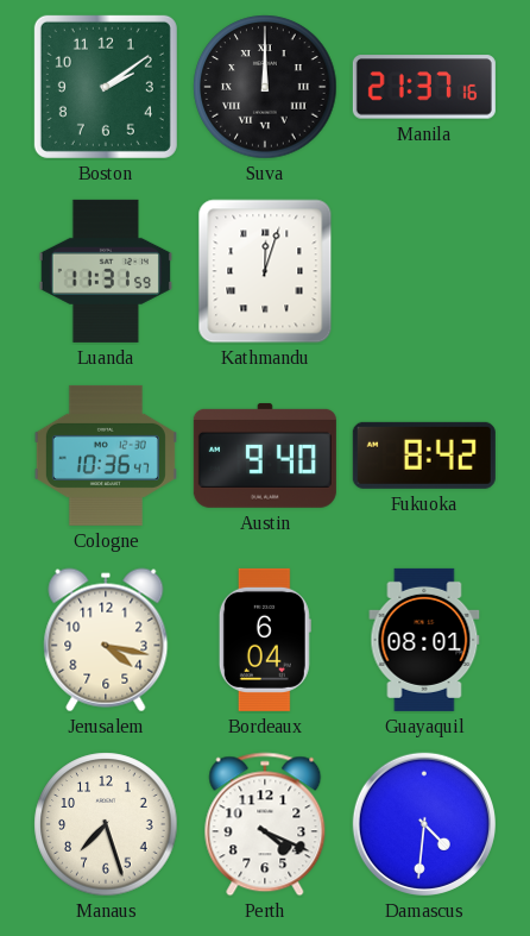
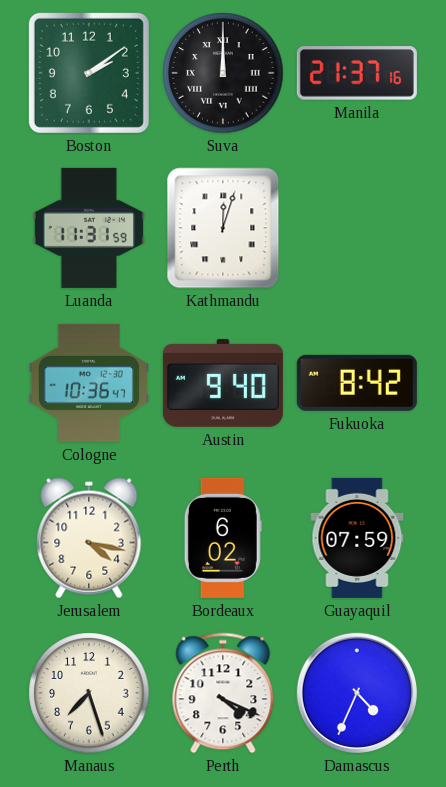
Bordeaux: 6:04 -> 6:02
Guayaquil: 08:01 -> 07:59
Damascus: 4:31 -> 4:34
